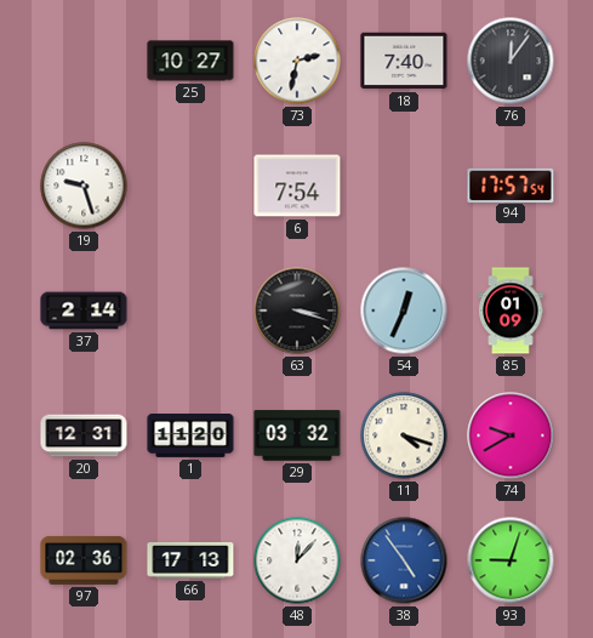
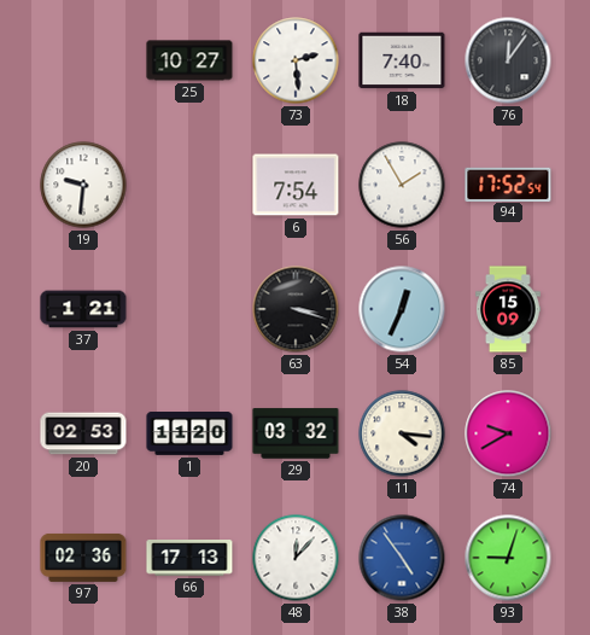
73: 2:32 -> 2:29
19: 9:27 -> 9:31
56: none -> 1:55
94: 17:57 -> 17:52
37: 2:14 -> 1:21
85: 01:09 -> 15:09
20: 12:31 -> 02:53
11: 4:18 -> 4:16
